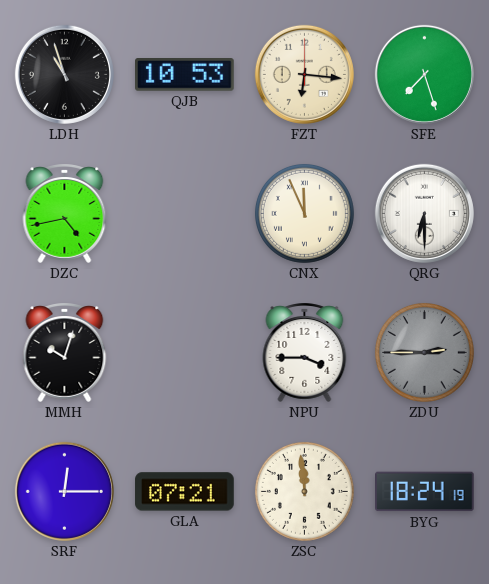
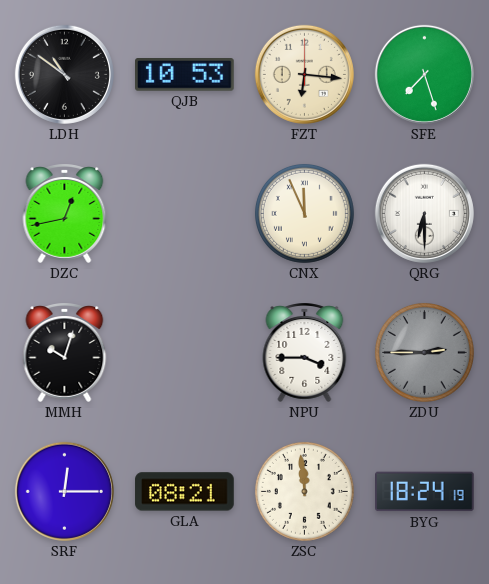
LDH: 10:57 -> 10:51
DZC: 4:43 -> 12:43
GLA: 07:21 -> 08:21
